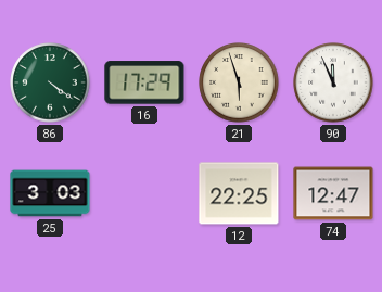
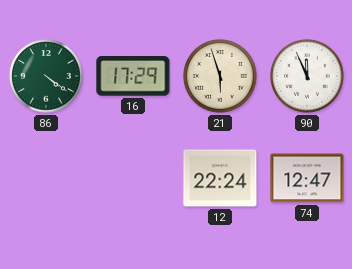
25: 3:03 -> none
12: 22:25 -> 22:24
